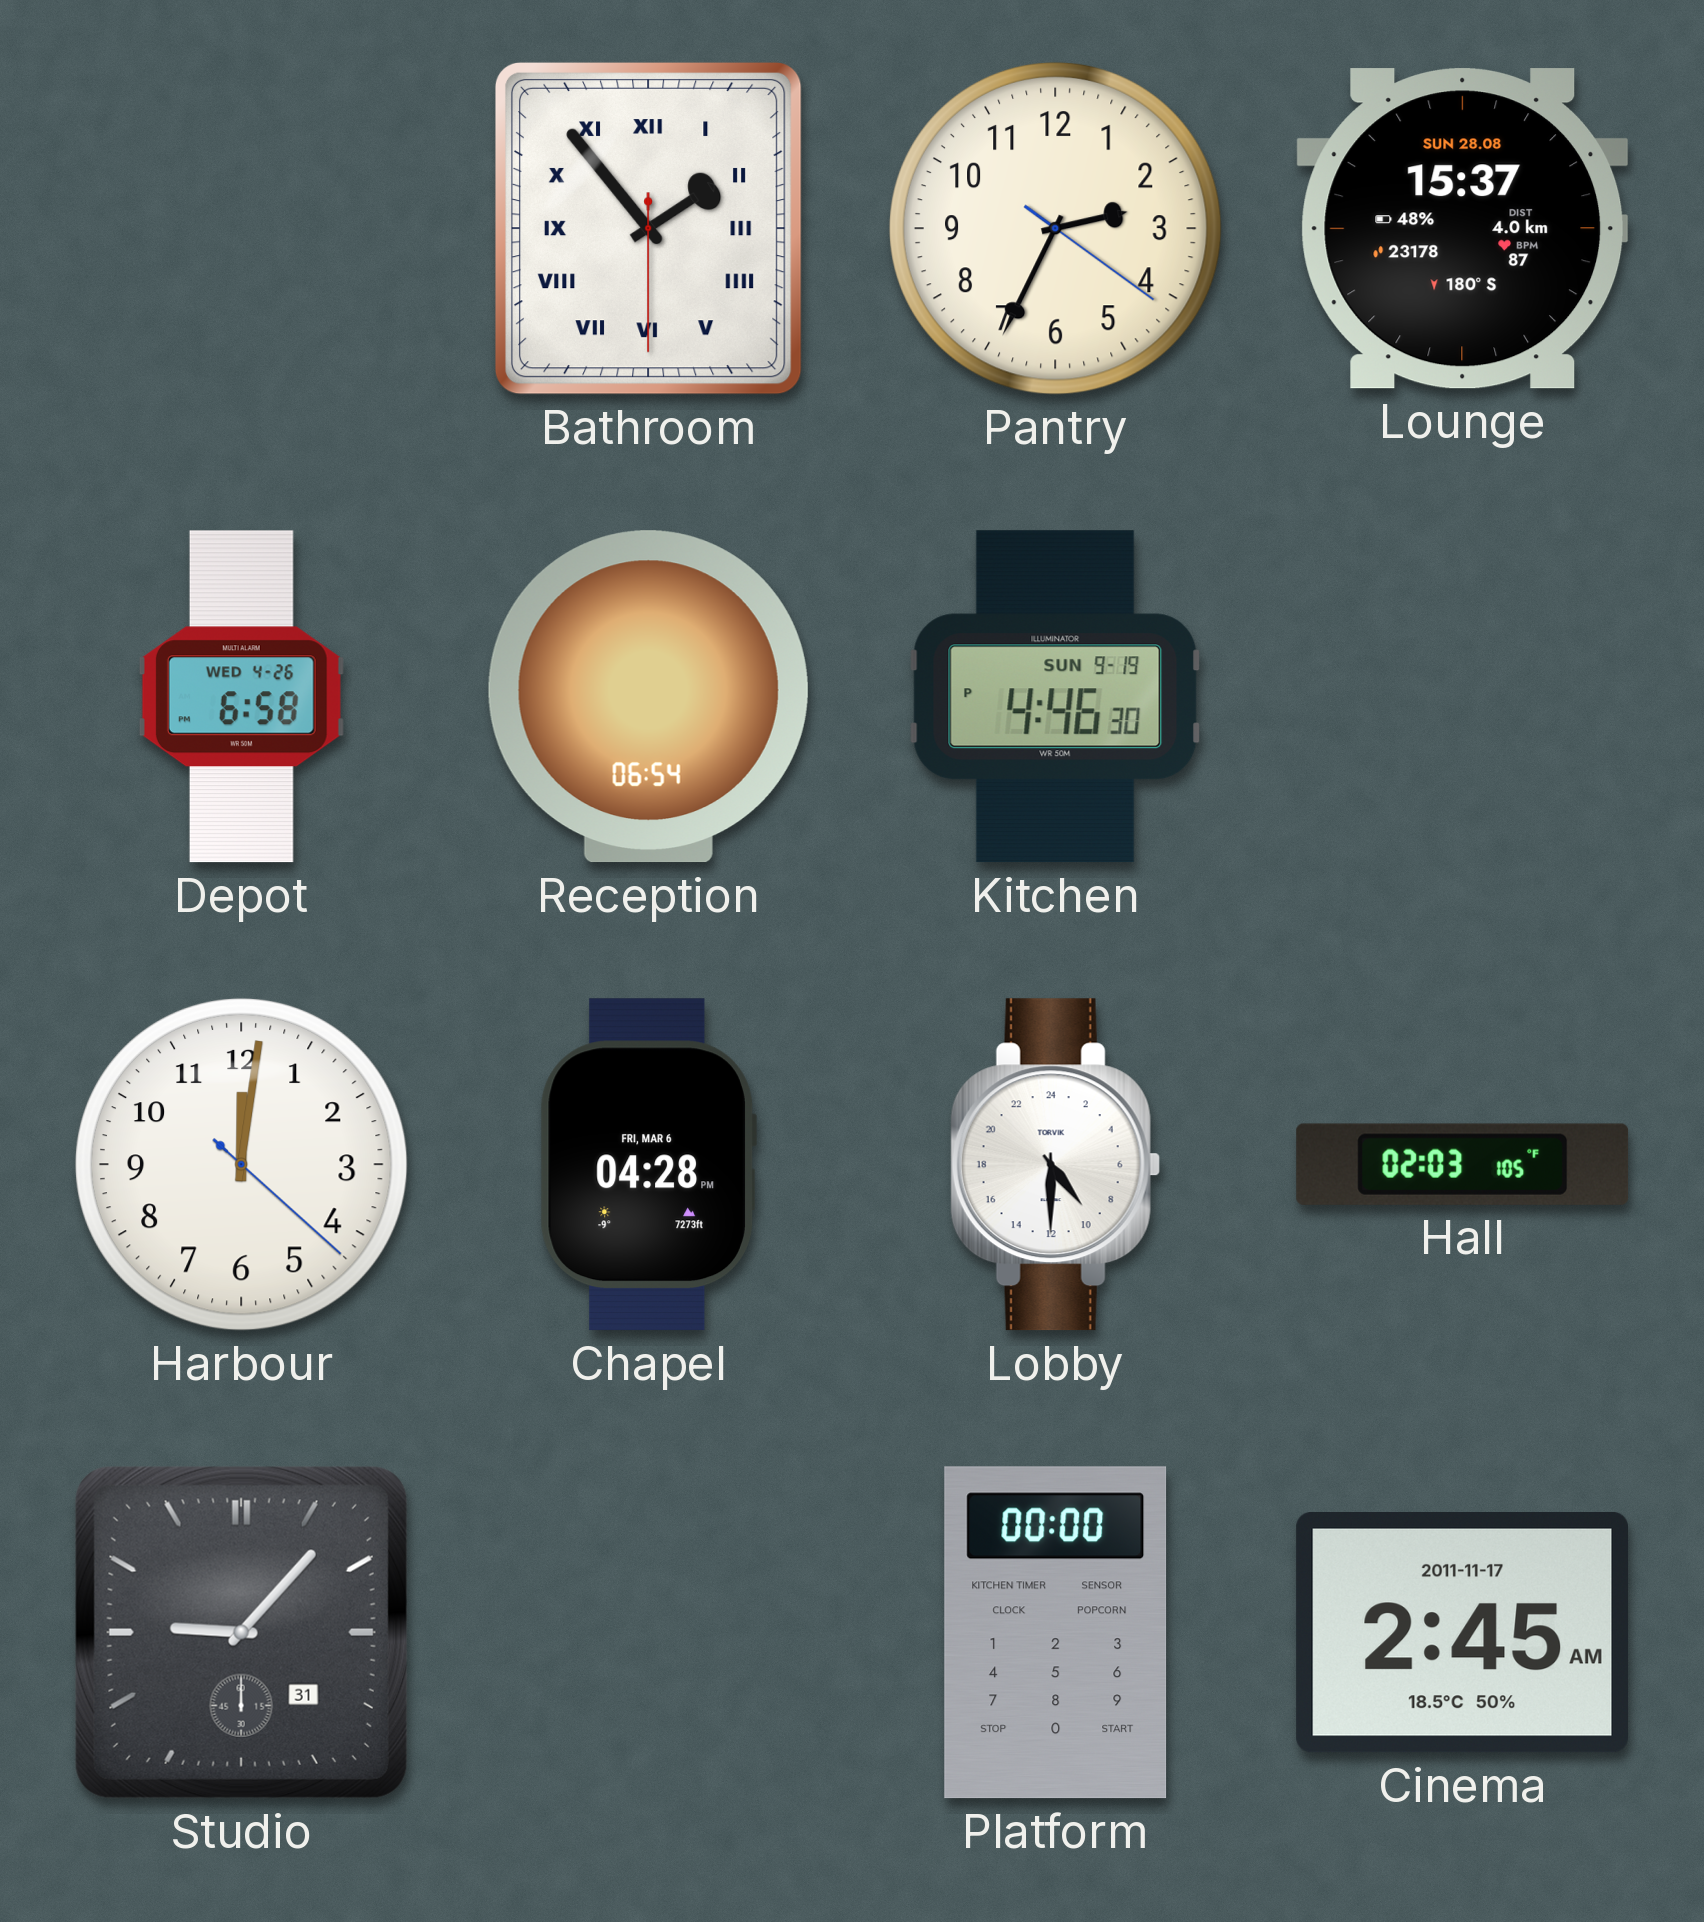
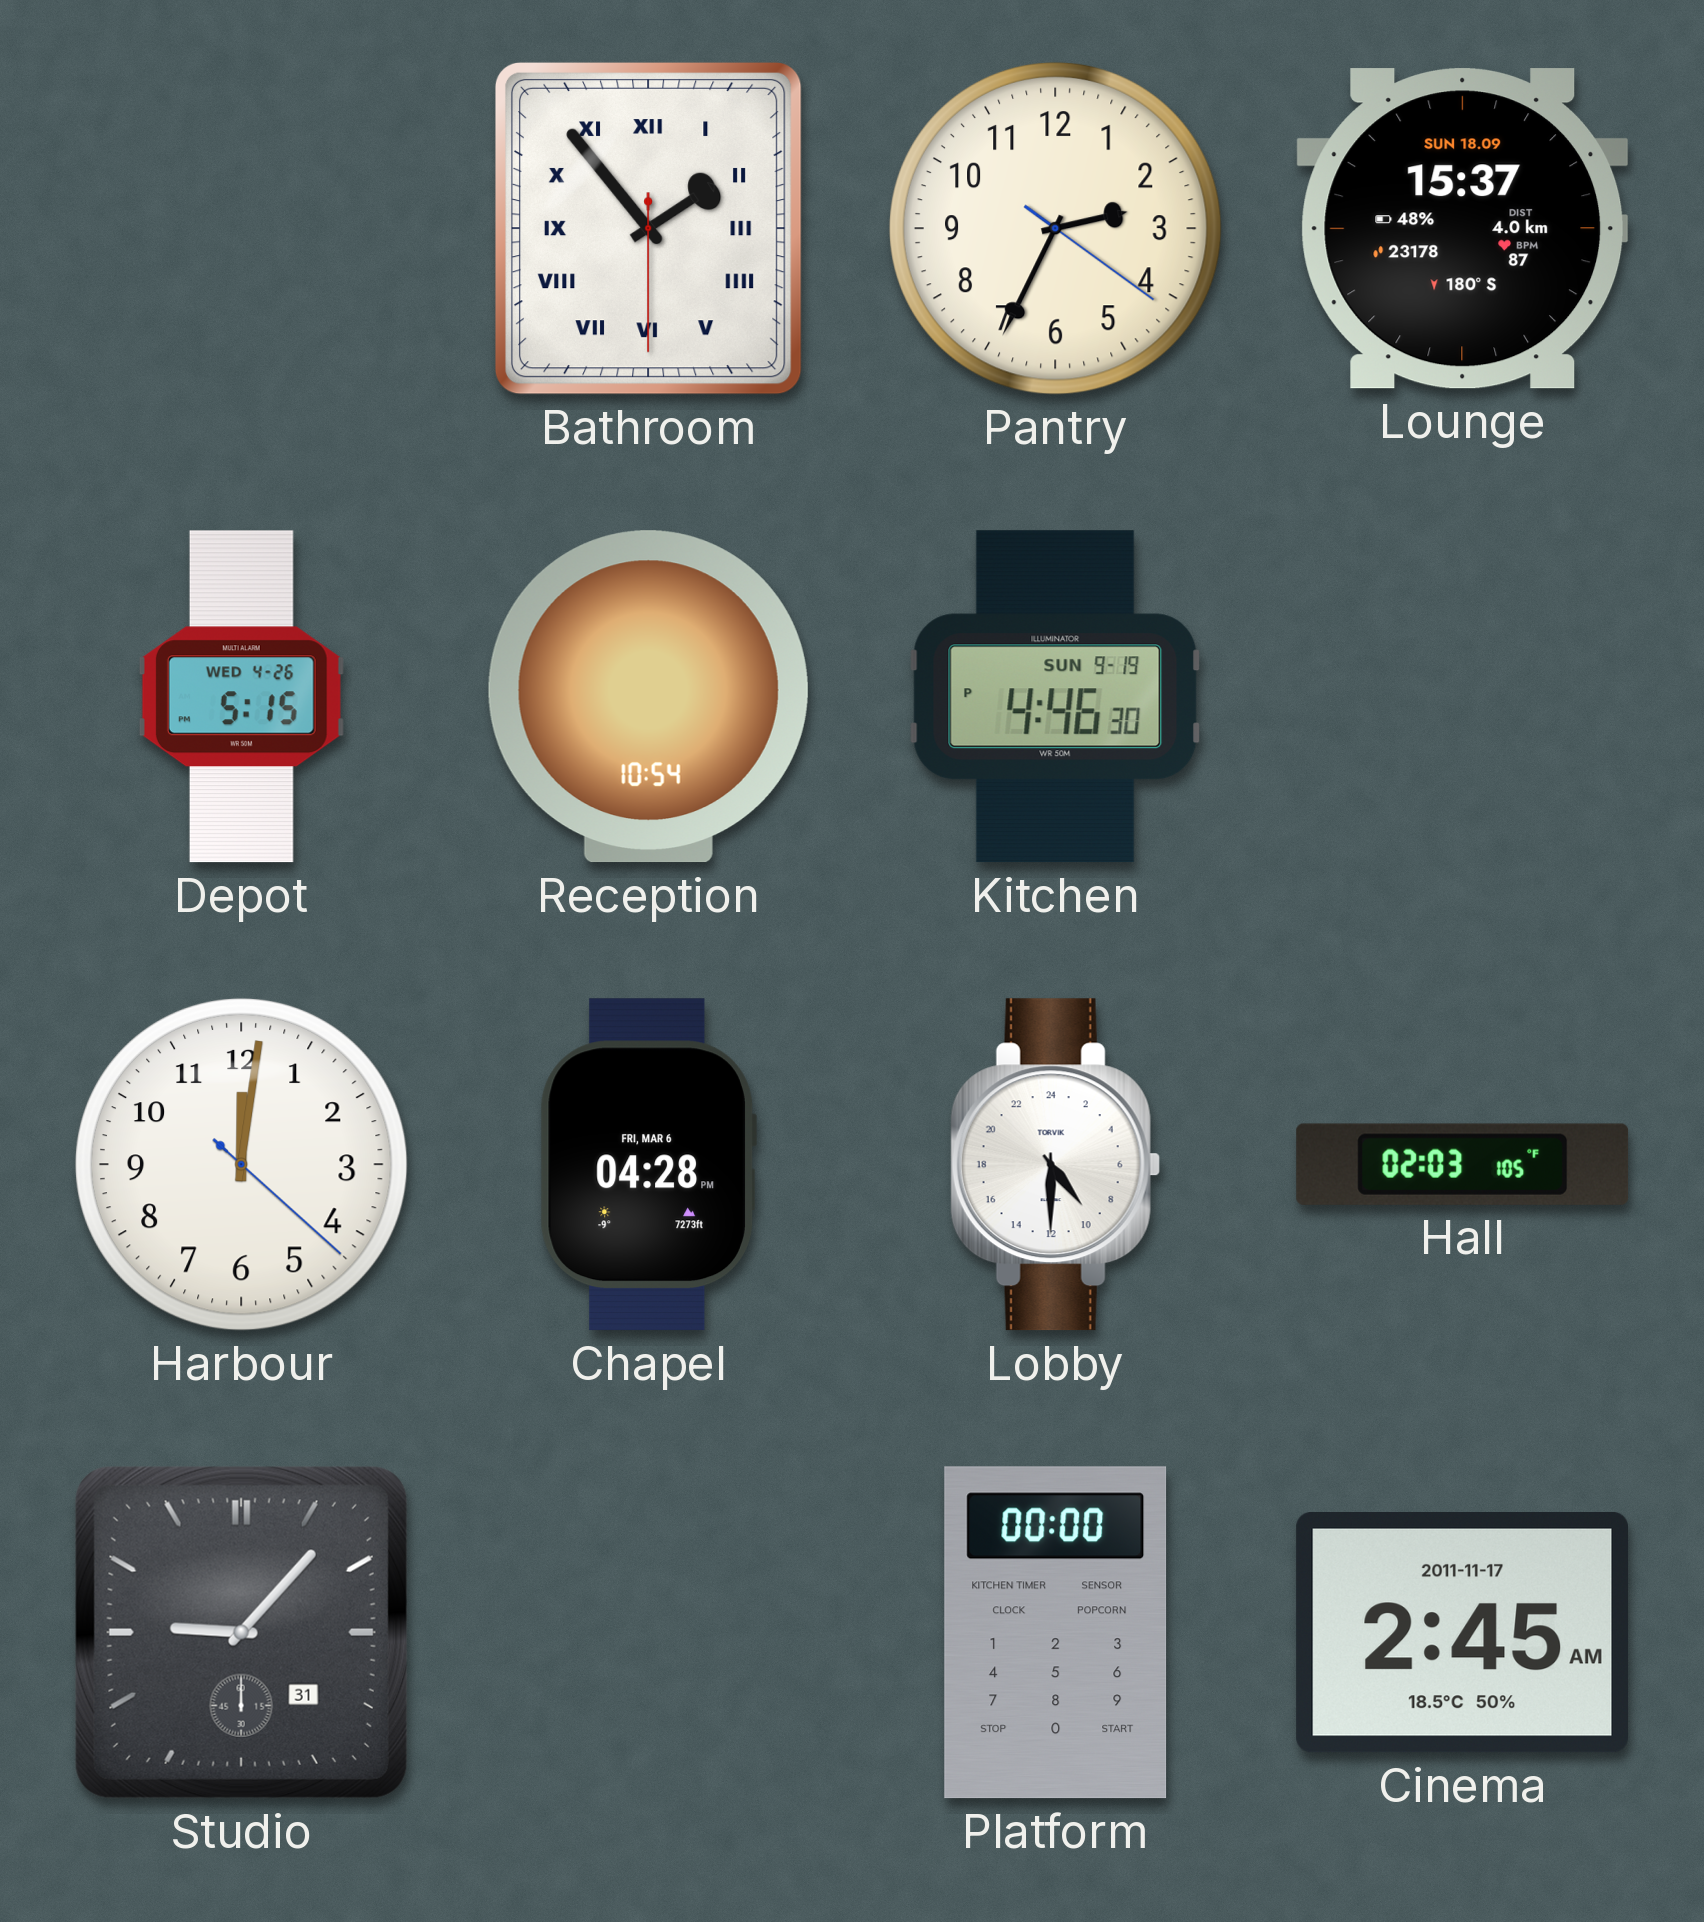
Lounge date: SUN 28.08 -> SUN 18.09
Depot: 6:58 -> 5:15
Reception: 06:54 -> 10:54
